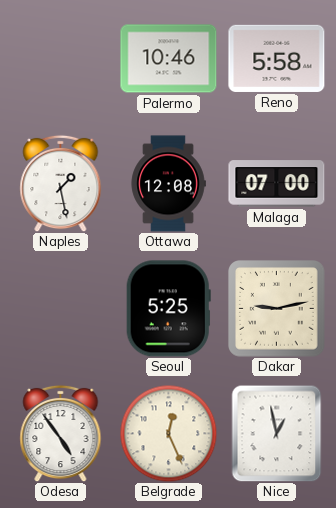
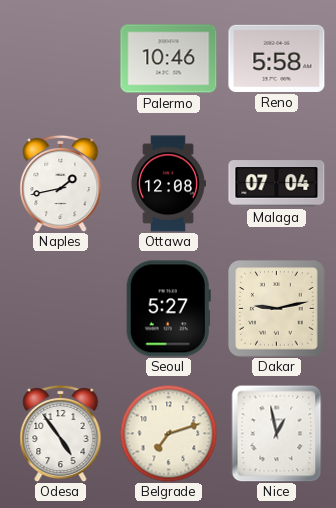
Naples: 1:28 -> 1:43
Malaga: 07:00 -> 07:04
Seoul: 5:25 -> 5:27
Belgrade: 12:26 -> 7:12
